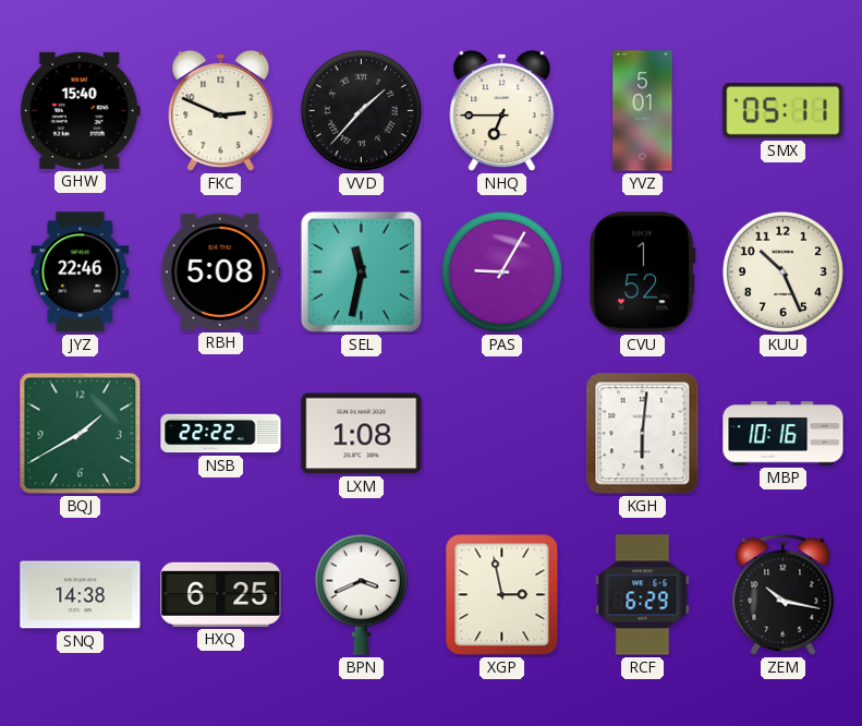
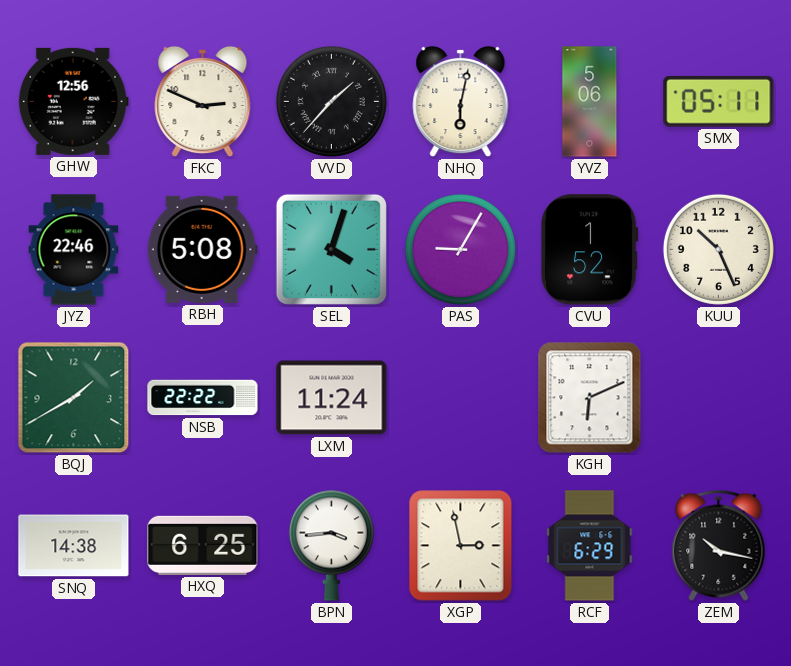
GHW: 15:40 -> 12:56
NHQ: 6:45 -> 6:02
YVZ: 5:01 -> 5:06
SEL: 11:32 -> 4:03
LXM: 1:08 -> 11:24
KGH: 6:01 -> 6:11
MBP: 10:16 -> none
BPN: 3:41 -> 3:44
